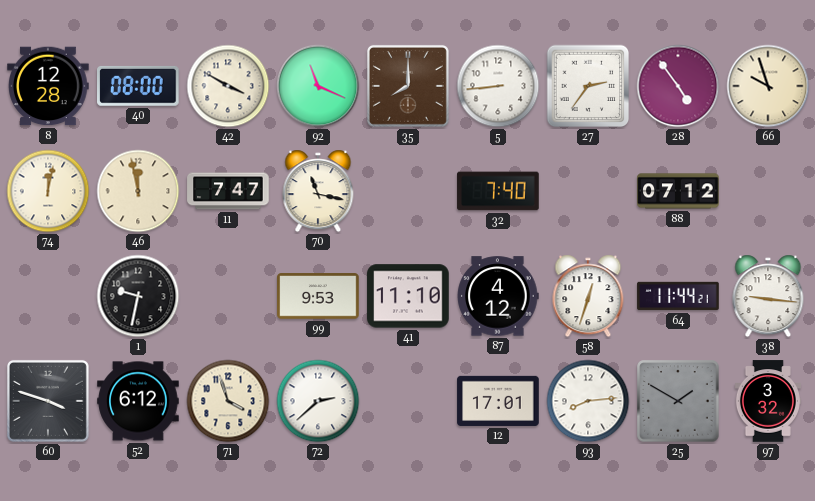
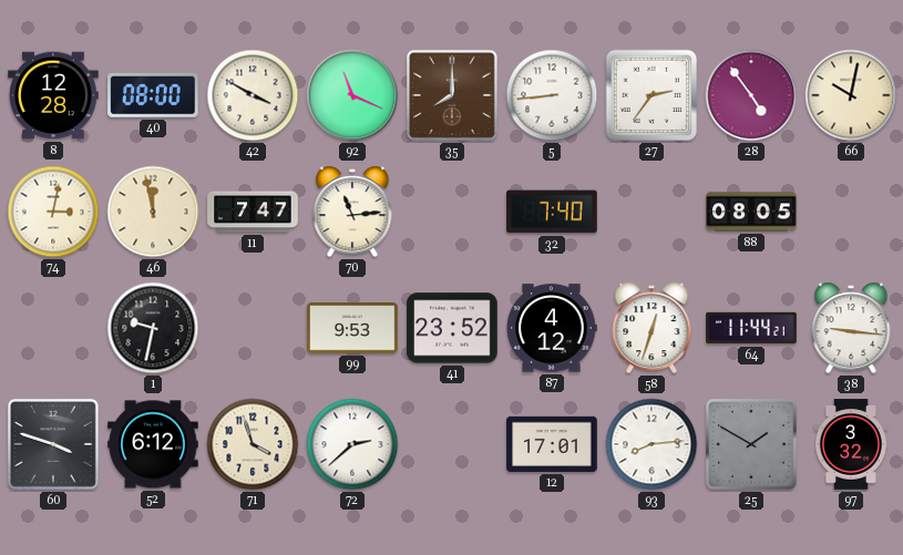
66: 9:57 -> 10:02
74: 12:02 -> 3:02
70: 11:17 -> 11:14
88: 07:12 -> 08:05
41: 11:10 -> 23:52
